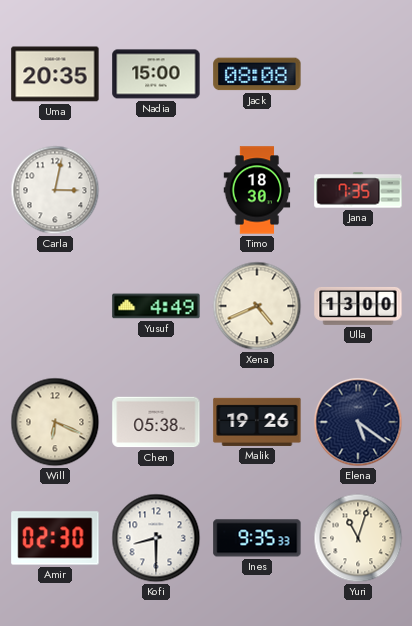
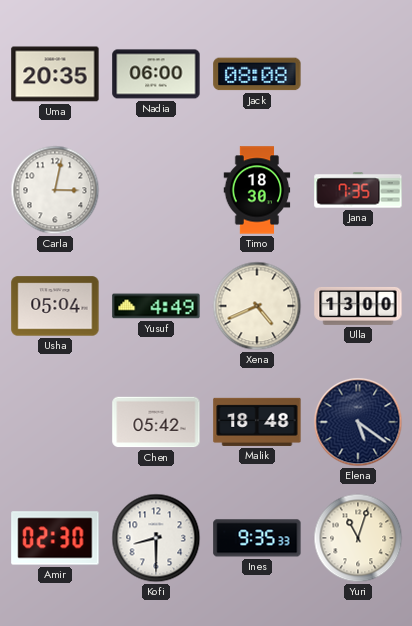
Nadia: 15:00 -> 06:00
Usha: none -> 05:04
Will: 6:19 -> none
Chen: 05:38 -> 05:42
Malik: 19:26 -> 18:48
